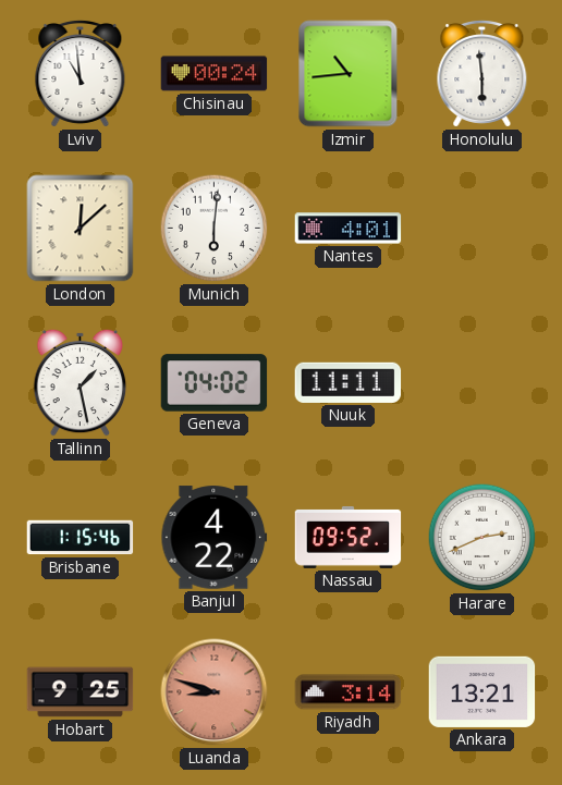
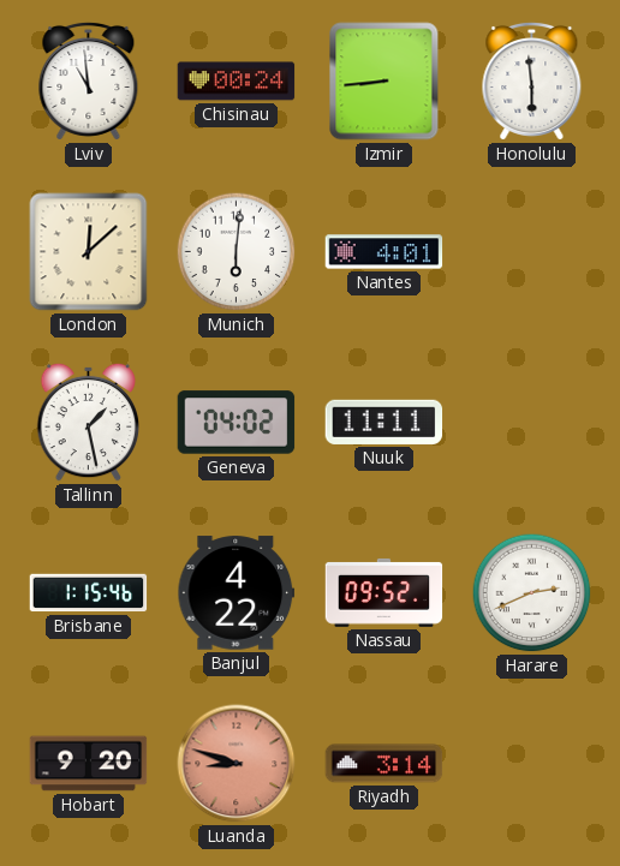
Izmir: 10:44 -> 8:44
Hobart: 9:25 -> 9:20
Ankara: 13:21 -> none
